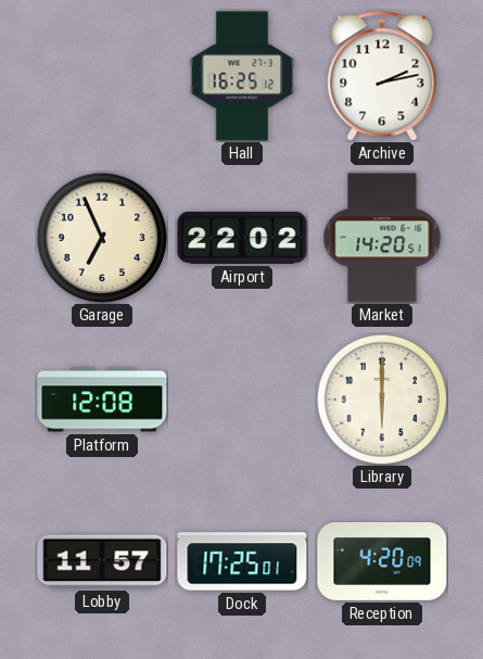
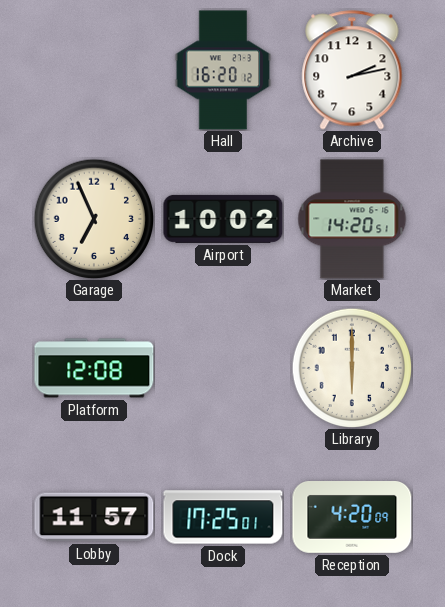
Hall: 16:25 -> 16:20
Airport: 22:02 -> 10:02
